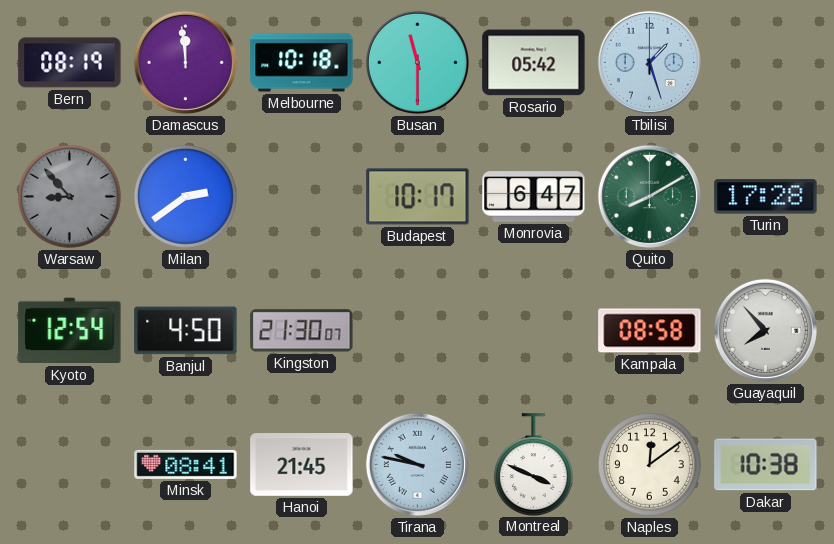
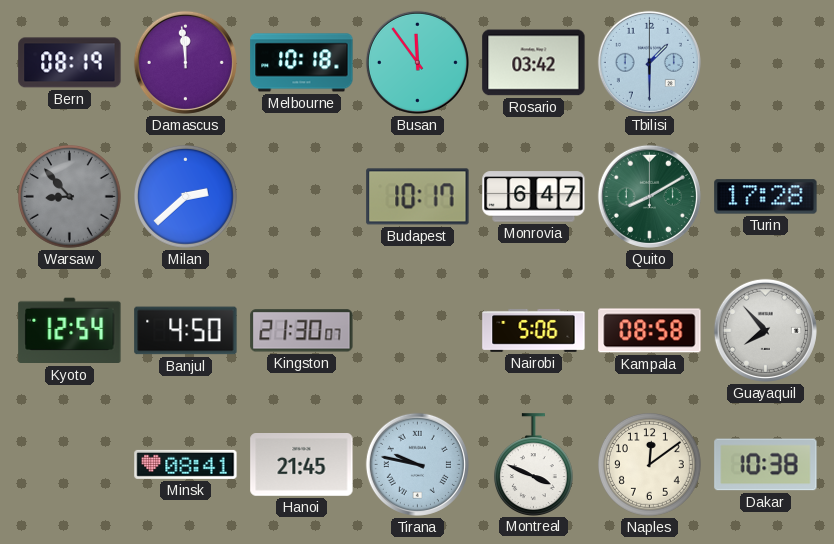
Busan: 11:30 -> 11:54
Rosario: 05:42 -> 03:42
Tbilisi: 1:27 -> 1:30
Milan: 2:39 -> 2:38
Nairobi: none -> 5:06
